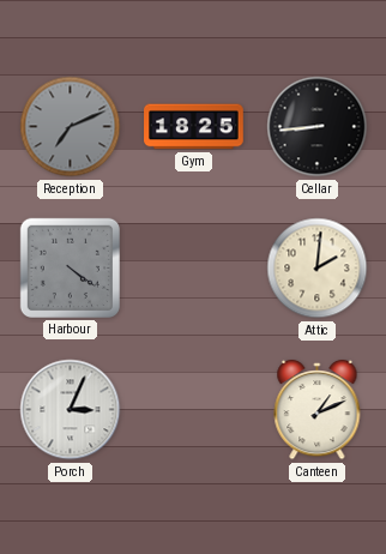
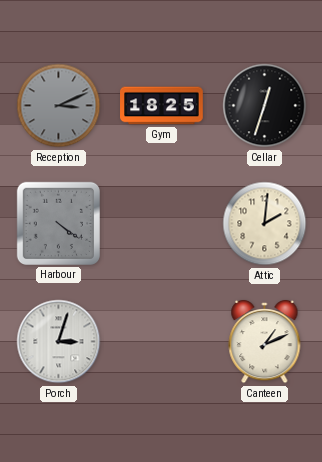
Reception: 7:11 -> 3:11
Cellar: 8:44 -> 12:33
Porch: 3:04 -> 3:03
